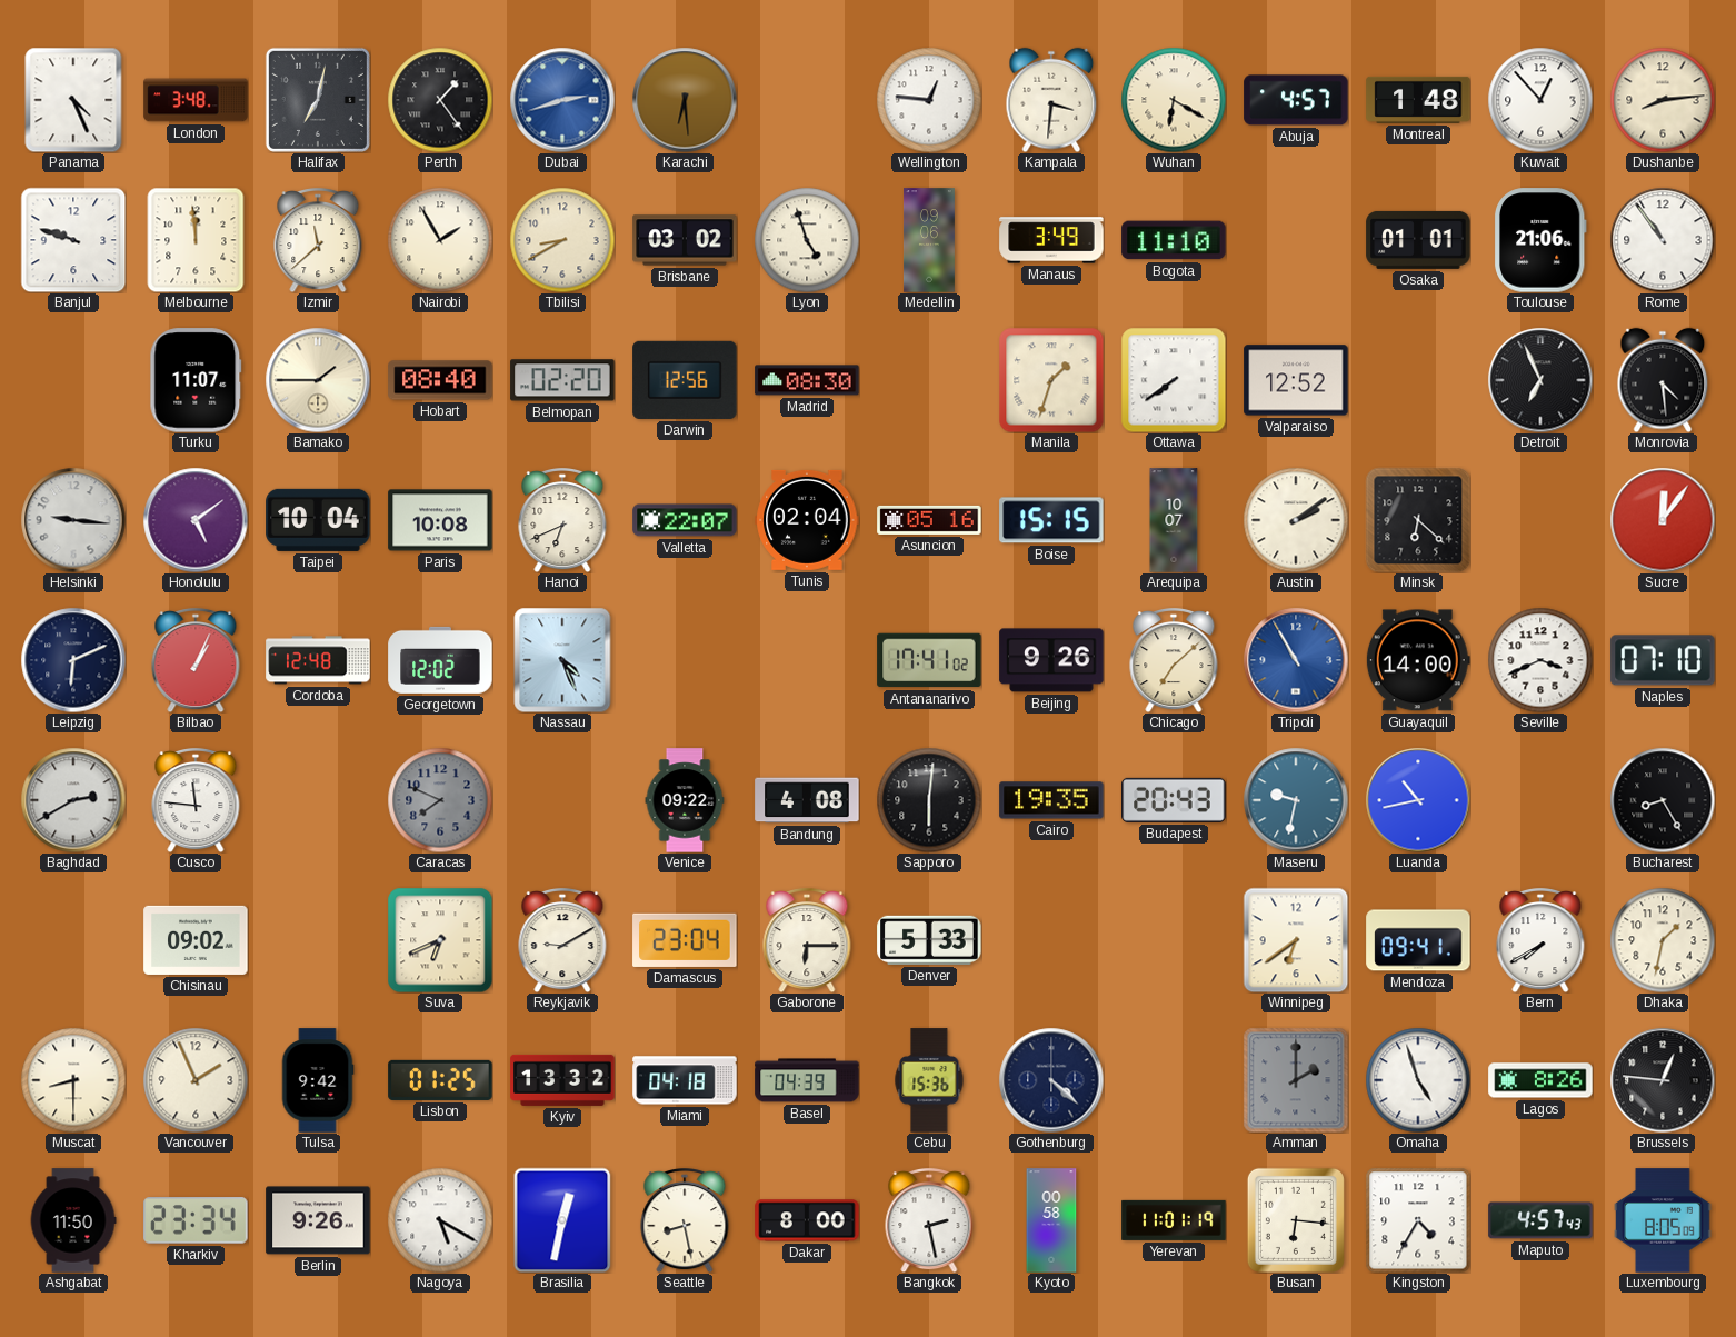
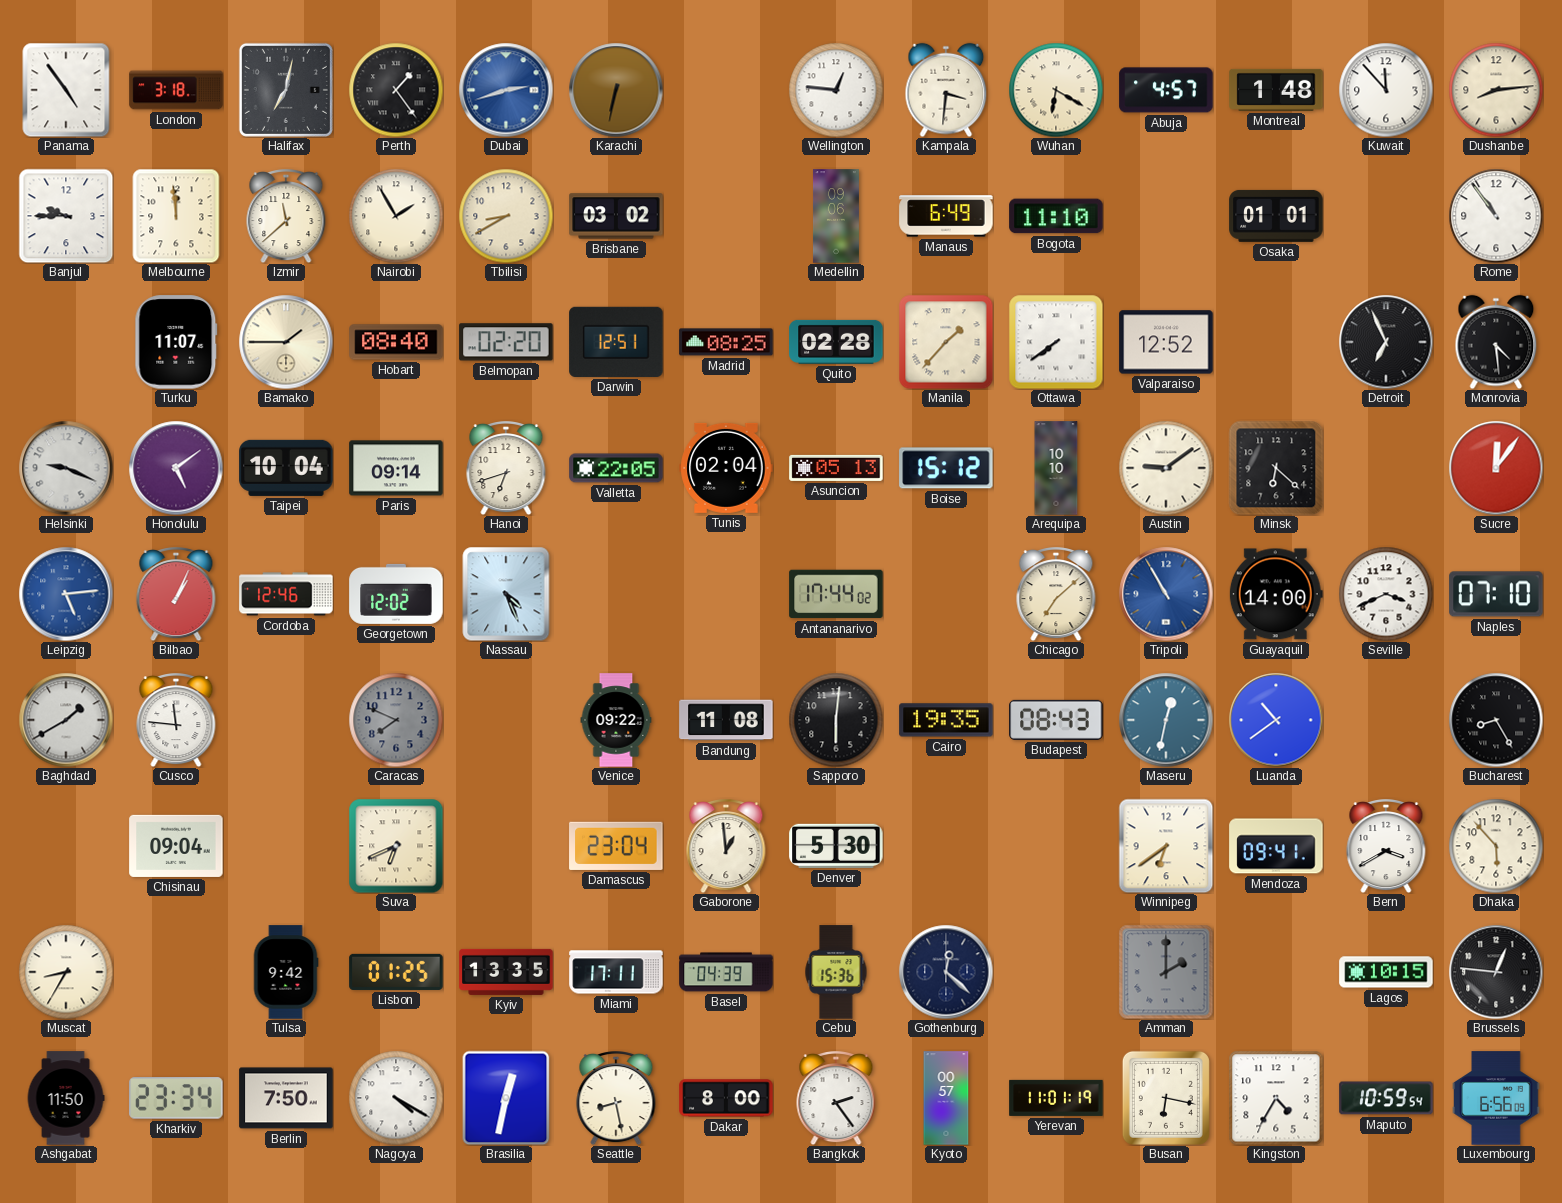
Panama: 4:26 -> 4:54
London: 3:48 -> 3:18
Karachi: 6:29 -> 6:32
Kuwait: 12:53 -> 11:53
Banjul: 9:48 -> 9:45
Lyon: 4:57 -> none
Manaus: 3:49 -> 6:49
Toulouse: 21:06 -> none
Darwin: 12:56 -> 12:51
Madrid: 08:30 -> 08:25
Quito: none -> 02:28
Manila: 1:33 -> 1:37
Helsinki: 9:16 -> 9:19
Paris: 10:08 -> 09:14
Hanoi: 6:41 -> 6:42
Valletta: 22:07 -> 22:05
Asuncion: 05:16 -> 05:13
Boise: 15:15 -> 15:12
Arequipa: 10:07 -> 10:10
Austin: 2:09 -> 9:09
Leipzig: 6:11 -> 5:14
Leipzig dial: navy -> blue
Cordoba: 12:48 -> 12:46
Antananarivo: 17:41 -> 17:44
Beijing: 9:26 -> none
Baghdad: 2:40 -> 1:40
Bandung: 4:08 -> 11:08
Budapest: 20:43 -> 08:43
Maseru: 9:32 -> 12:32
Luanda: 10:43 -> 10:39
Chisinau: 09:02 -> 09:04
Reykjavik: 9:10 -> none
Gaborone: 6:15 -> 12:59
Denver: 5:33 -> 5:30
Bern: 7:40 -> 3:40
Dhaka: 1:32 -> 5:53
Muscat: 8:30 -> 8:35
Vancouver: 1:56 -> none
Kyiv: 13:32 -> 13:35
Miami: 04:18 -> 17:11
Gothenburg: 4:22 -> 12:22
Omaha: 4:57 -> none
Lagos: 8:26 -> 10:15
Berlin: 9:26 -> 7:50
Nagoya: 5:20 -> 4:20
Bangkok: 2:28 -> 2:24
Kyoto: 00:58 -> 00:57
Busan: 6:16 -> 6:17
Maputo: 4:57 -> 10:59
Luxembourg: 8:05 -> 6:56
